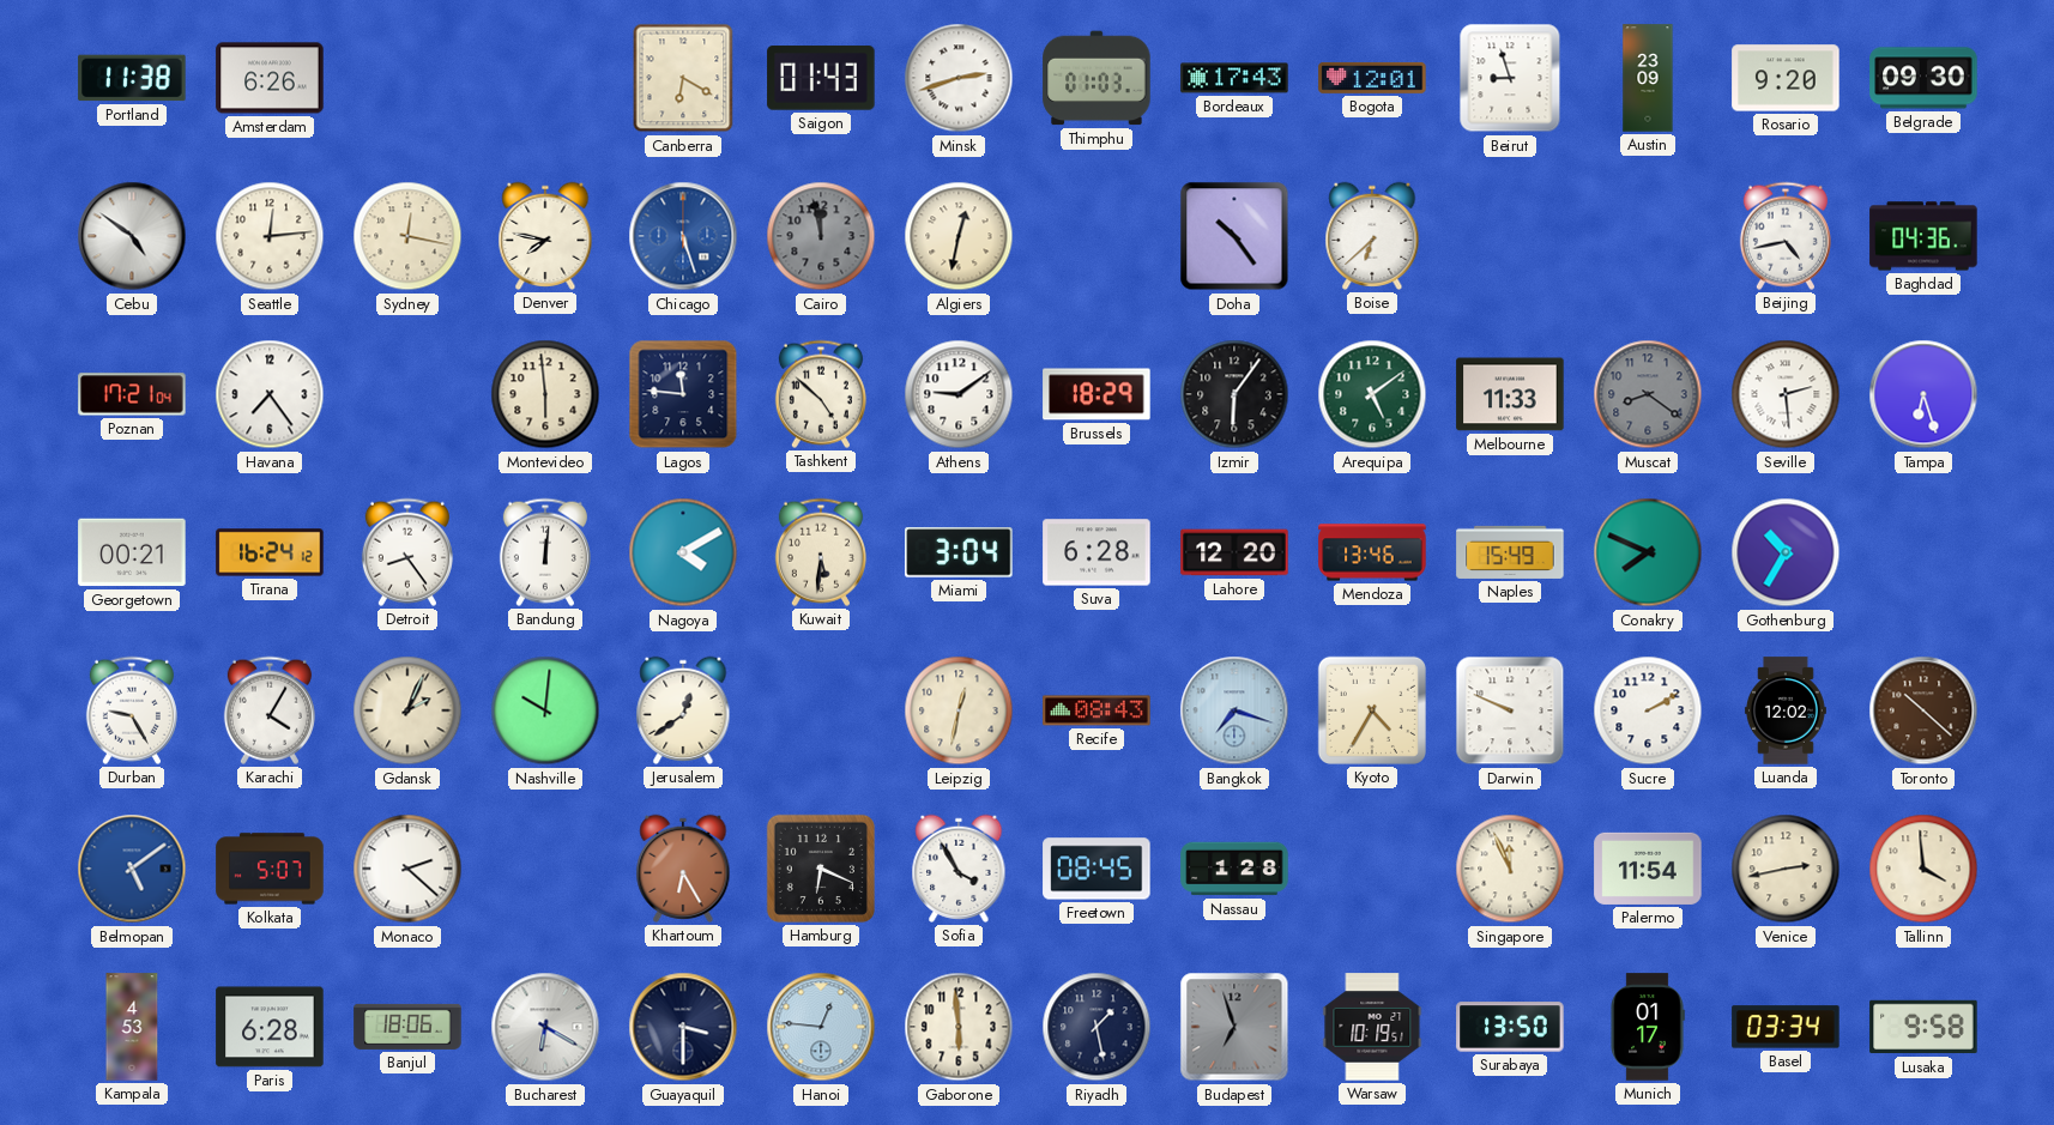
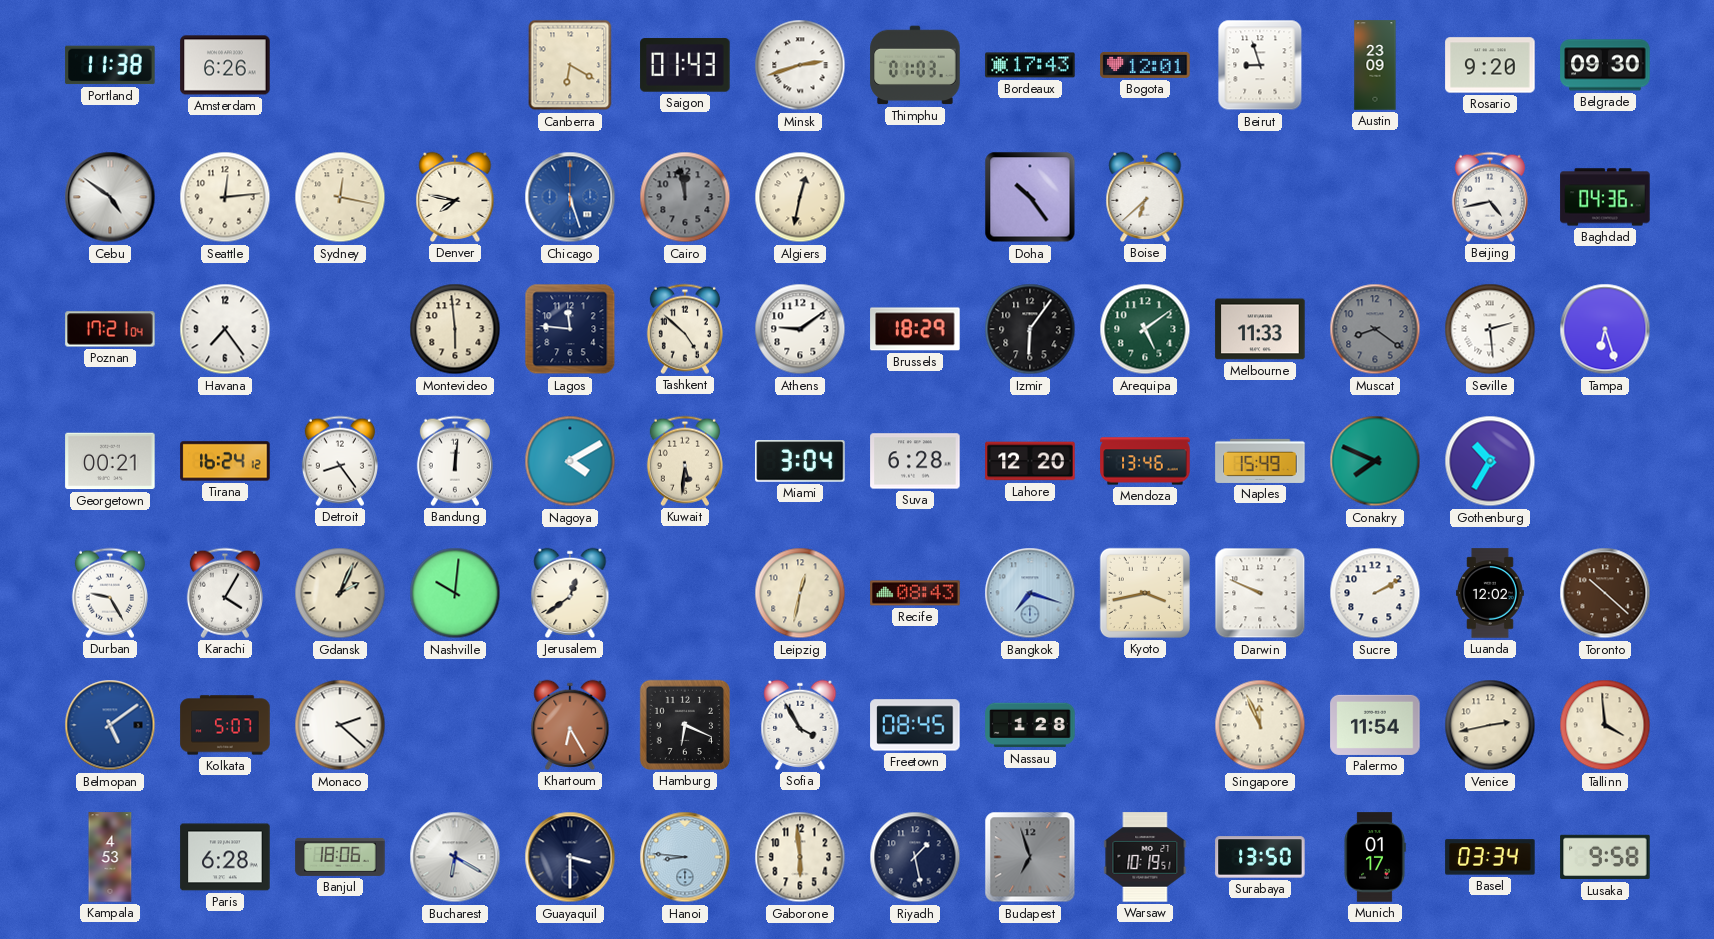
Kyoto: 4:35 -> 3:43
Hanoi: 12:46 -> 8:46
